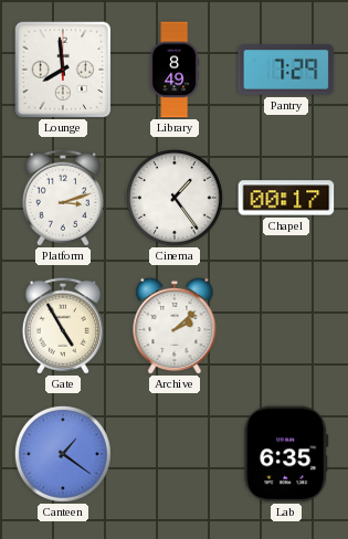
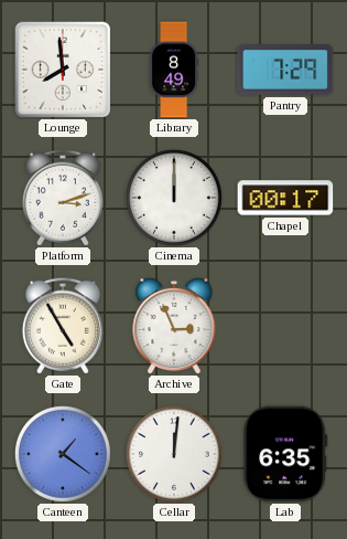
Cinema: 1:24 -> 12:00
Archive: 2:08 -> 2:56
Cellar: none -> 12:01
